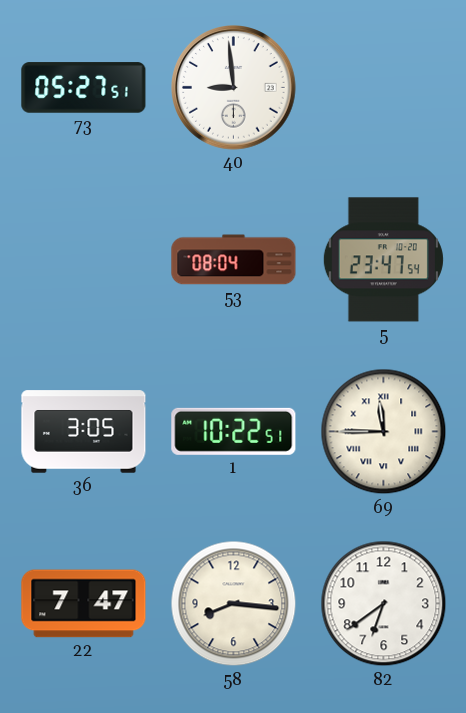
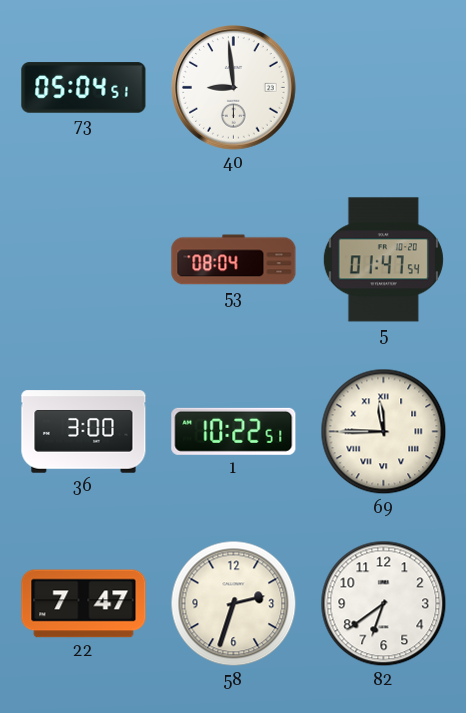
73: 05:27 -> 05:04
5: 23:47 -> 01:47
36: 3:05 -> 3:00
58: 8:16 -> 2:33
